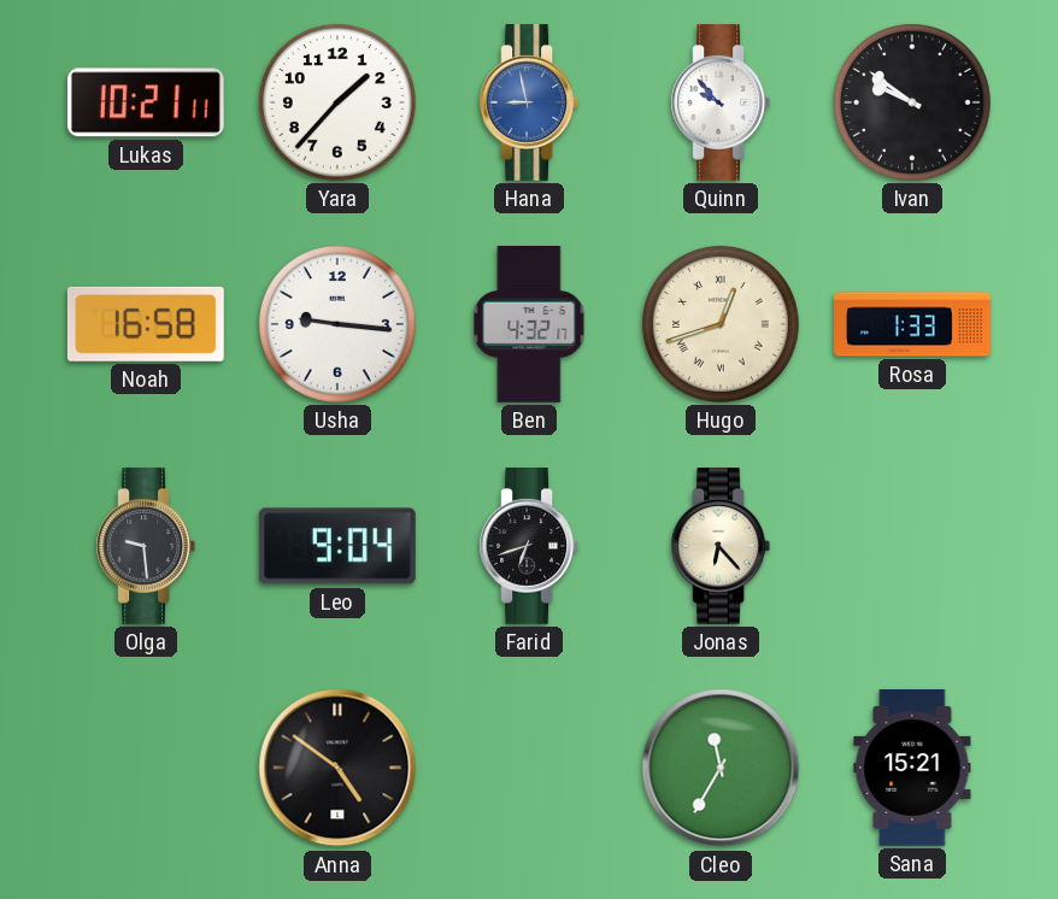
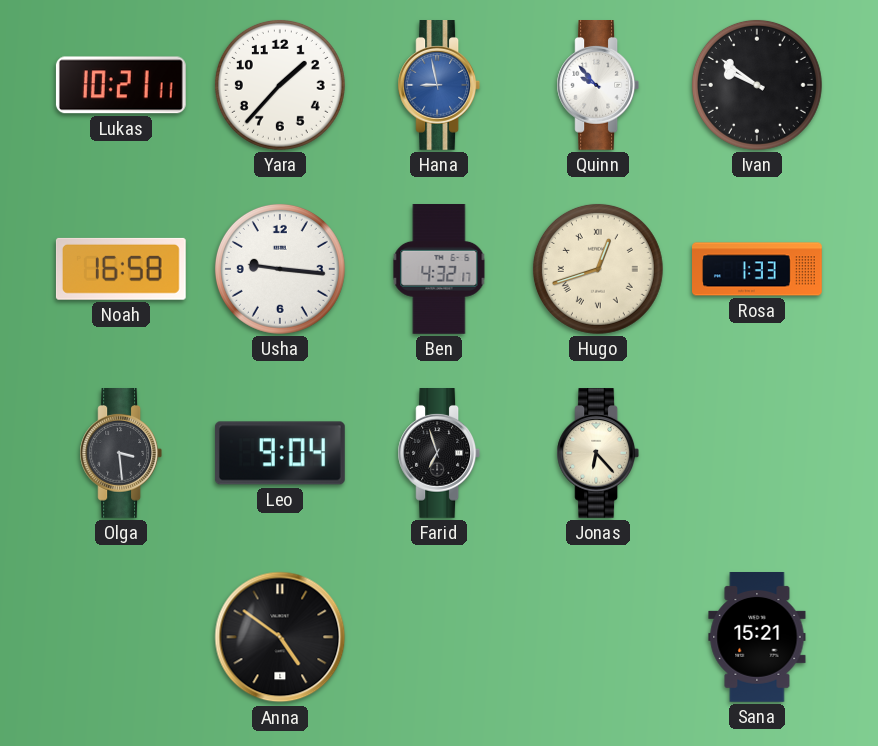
Olga: 9:29 -> 3:29
Farid: 6:42 -> 6:57
Cleo: 11:35 -> none
